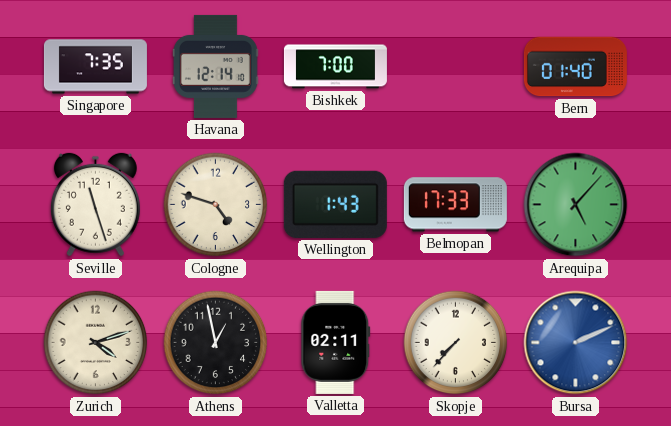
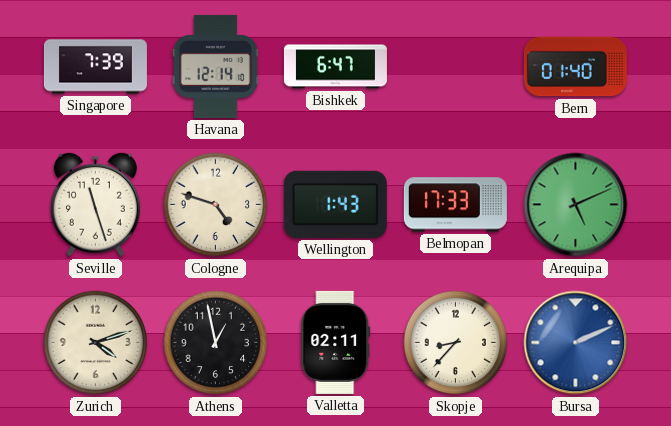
Singapore: 7:35 -> 7:39
Bishkek: 7:00 -> 6:47
Arequipa: 5:07 -> 5:11
Skopje: 7:37 -> 8:37
